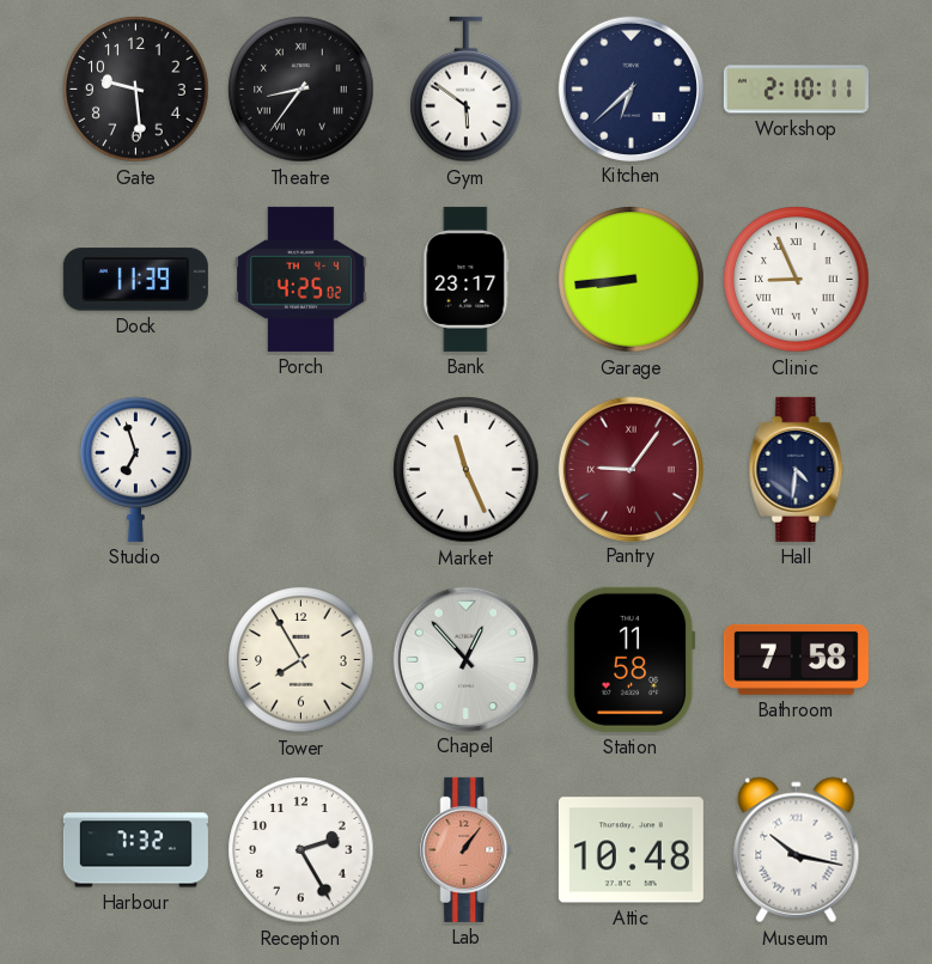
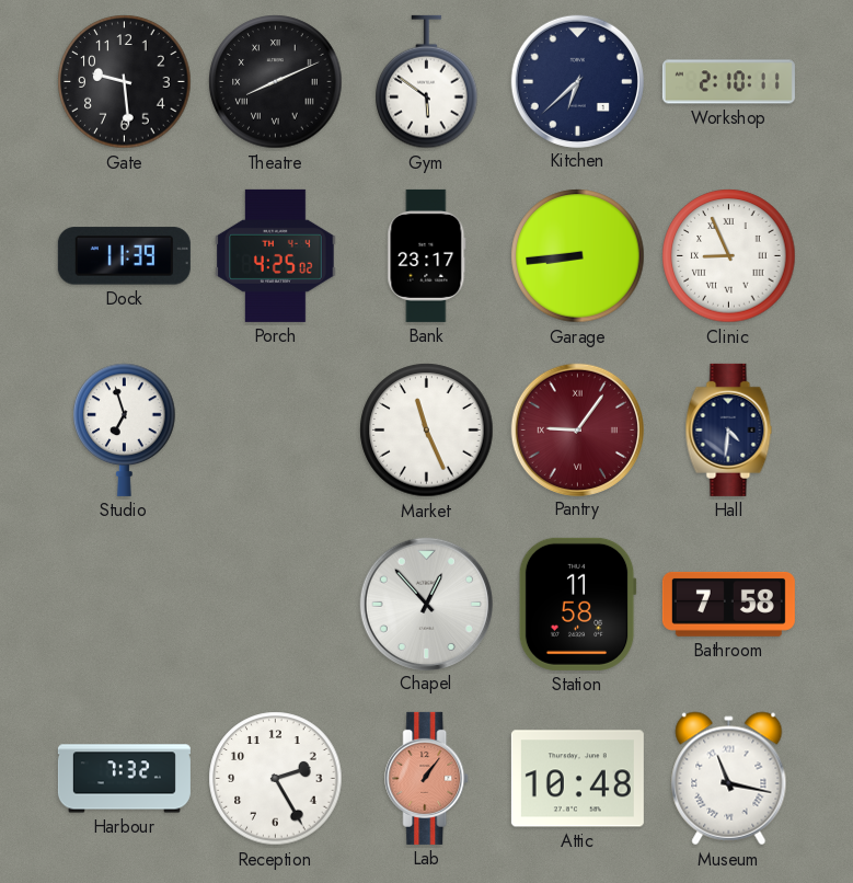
Theatre: 8:36 -> 8:11
Tower: 7:55 -> none
Museum: 10:17 -> 11:17
